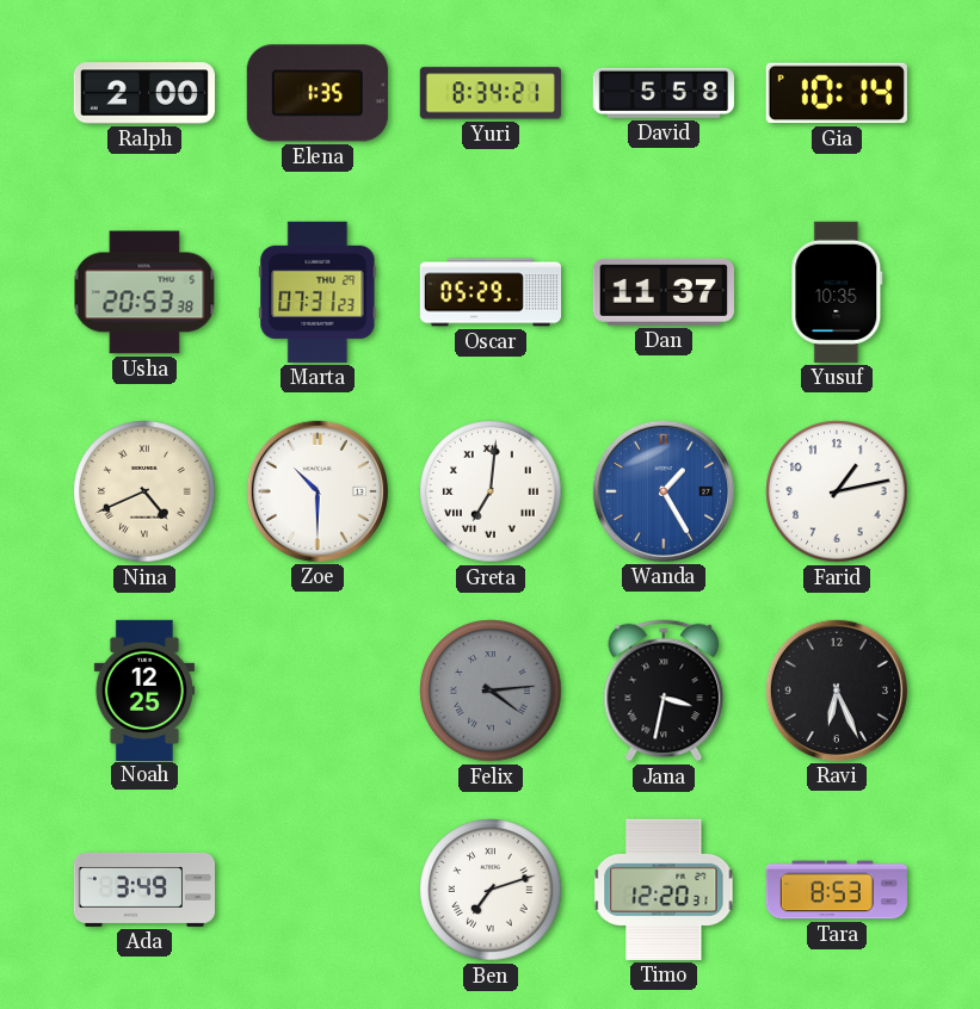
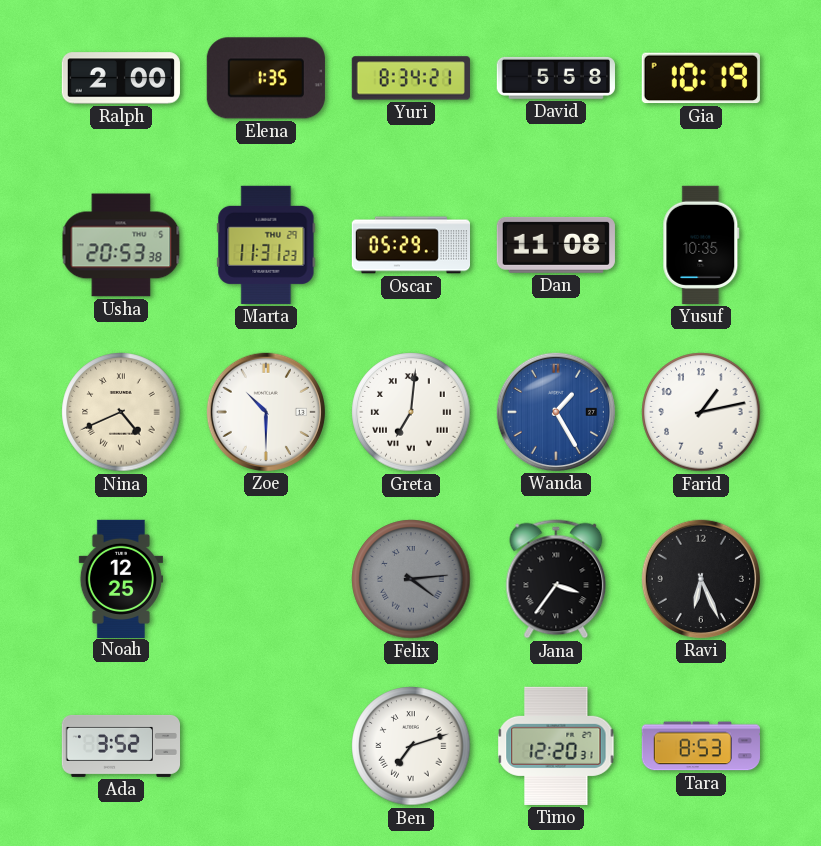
Gia: 10:14 -> 10:19
Marta: 07:31 -> 11:31
Dan: 11:37 -> 11:08
Jana: 3:32 -> 3:36
Ada: 3:49 -> 3:52
